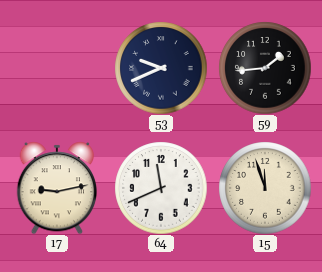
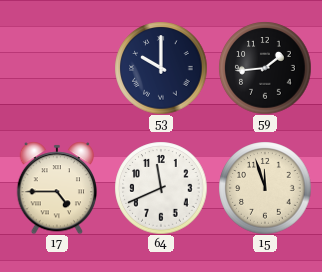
53: 9:41 -> 10:00
17: 9:13 -> 4:45
